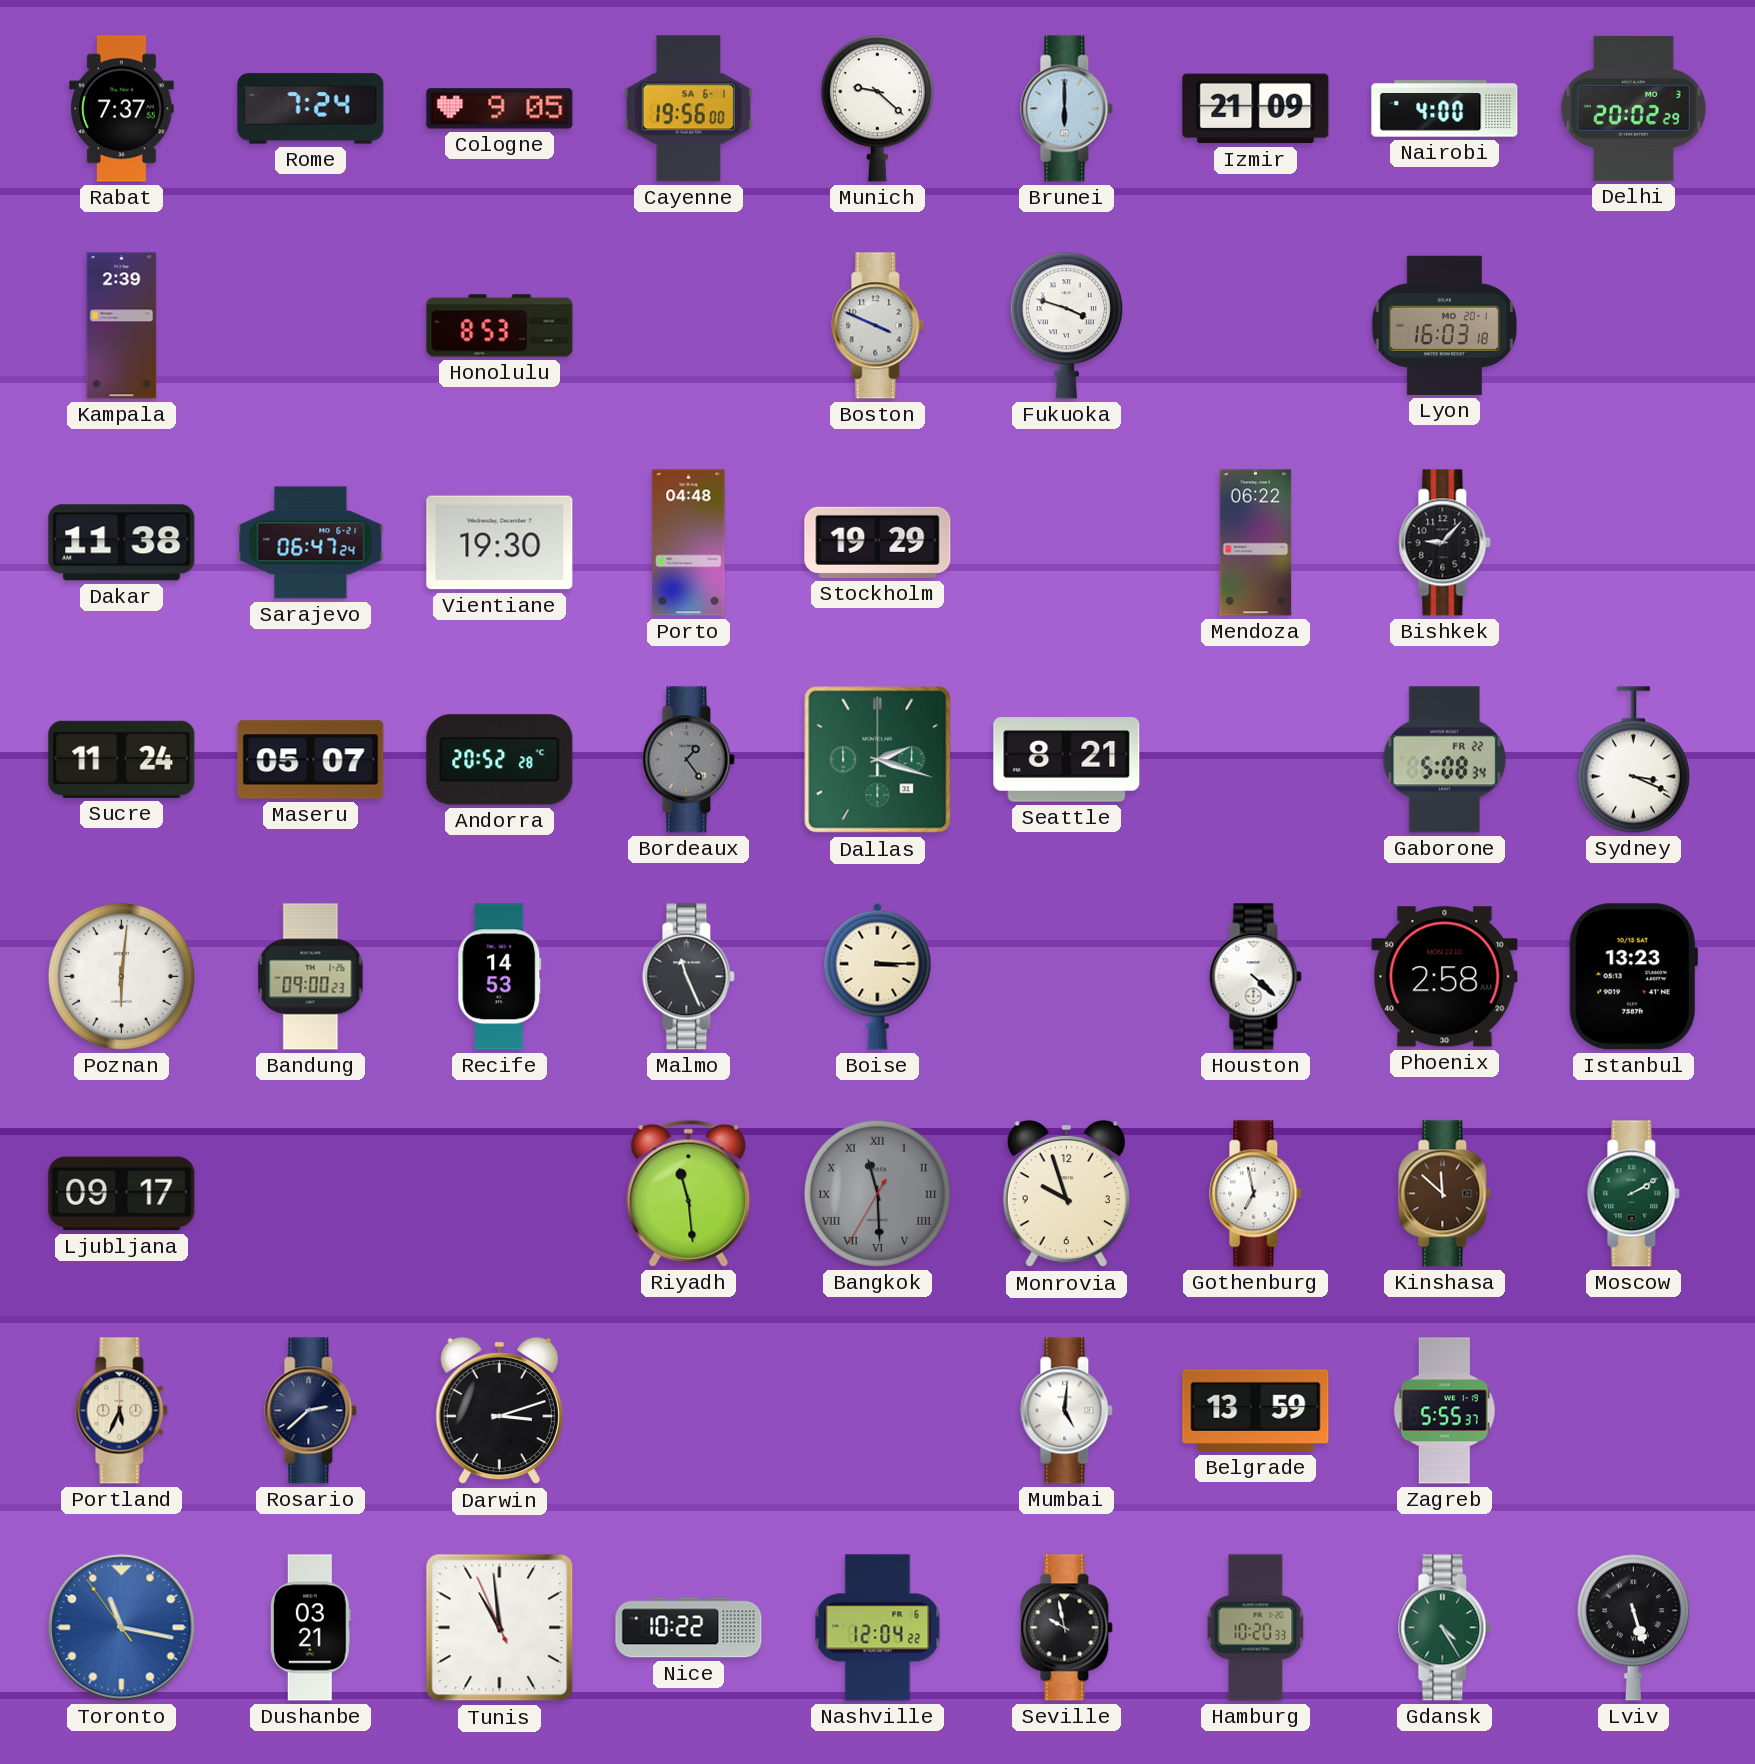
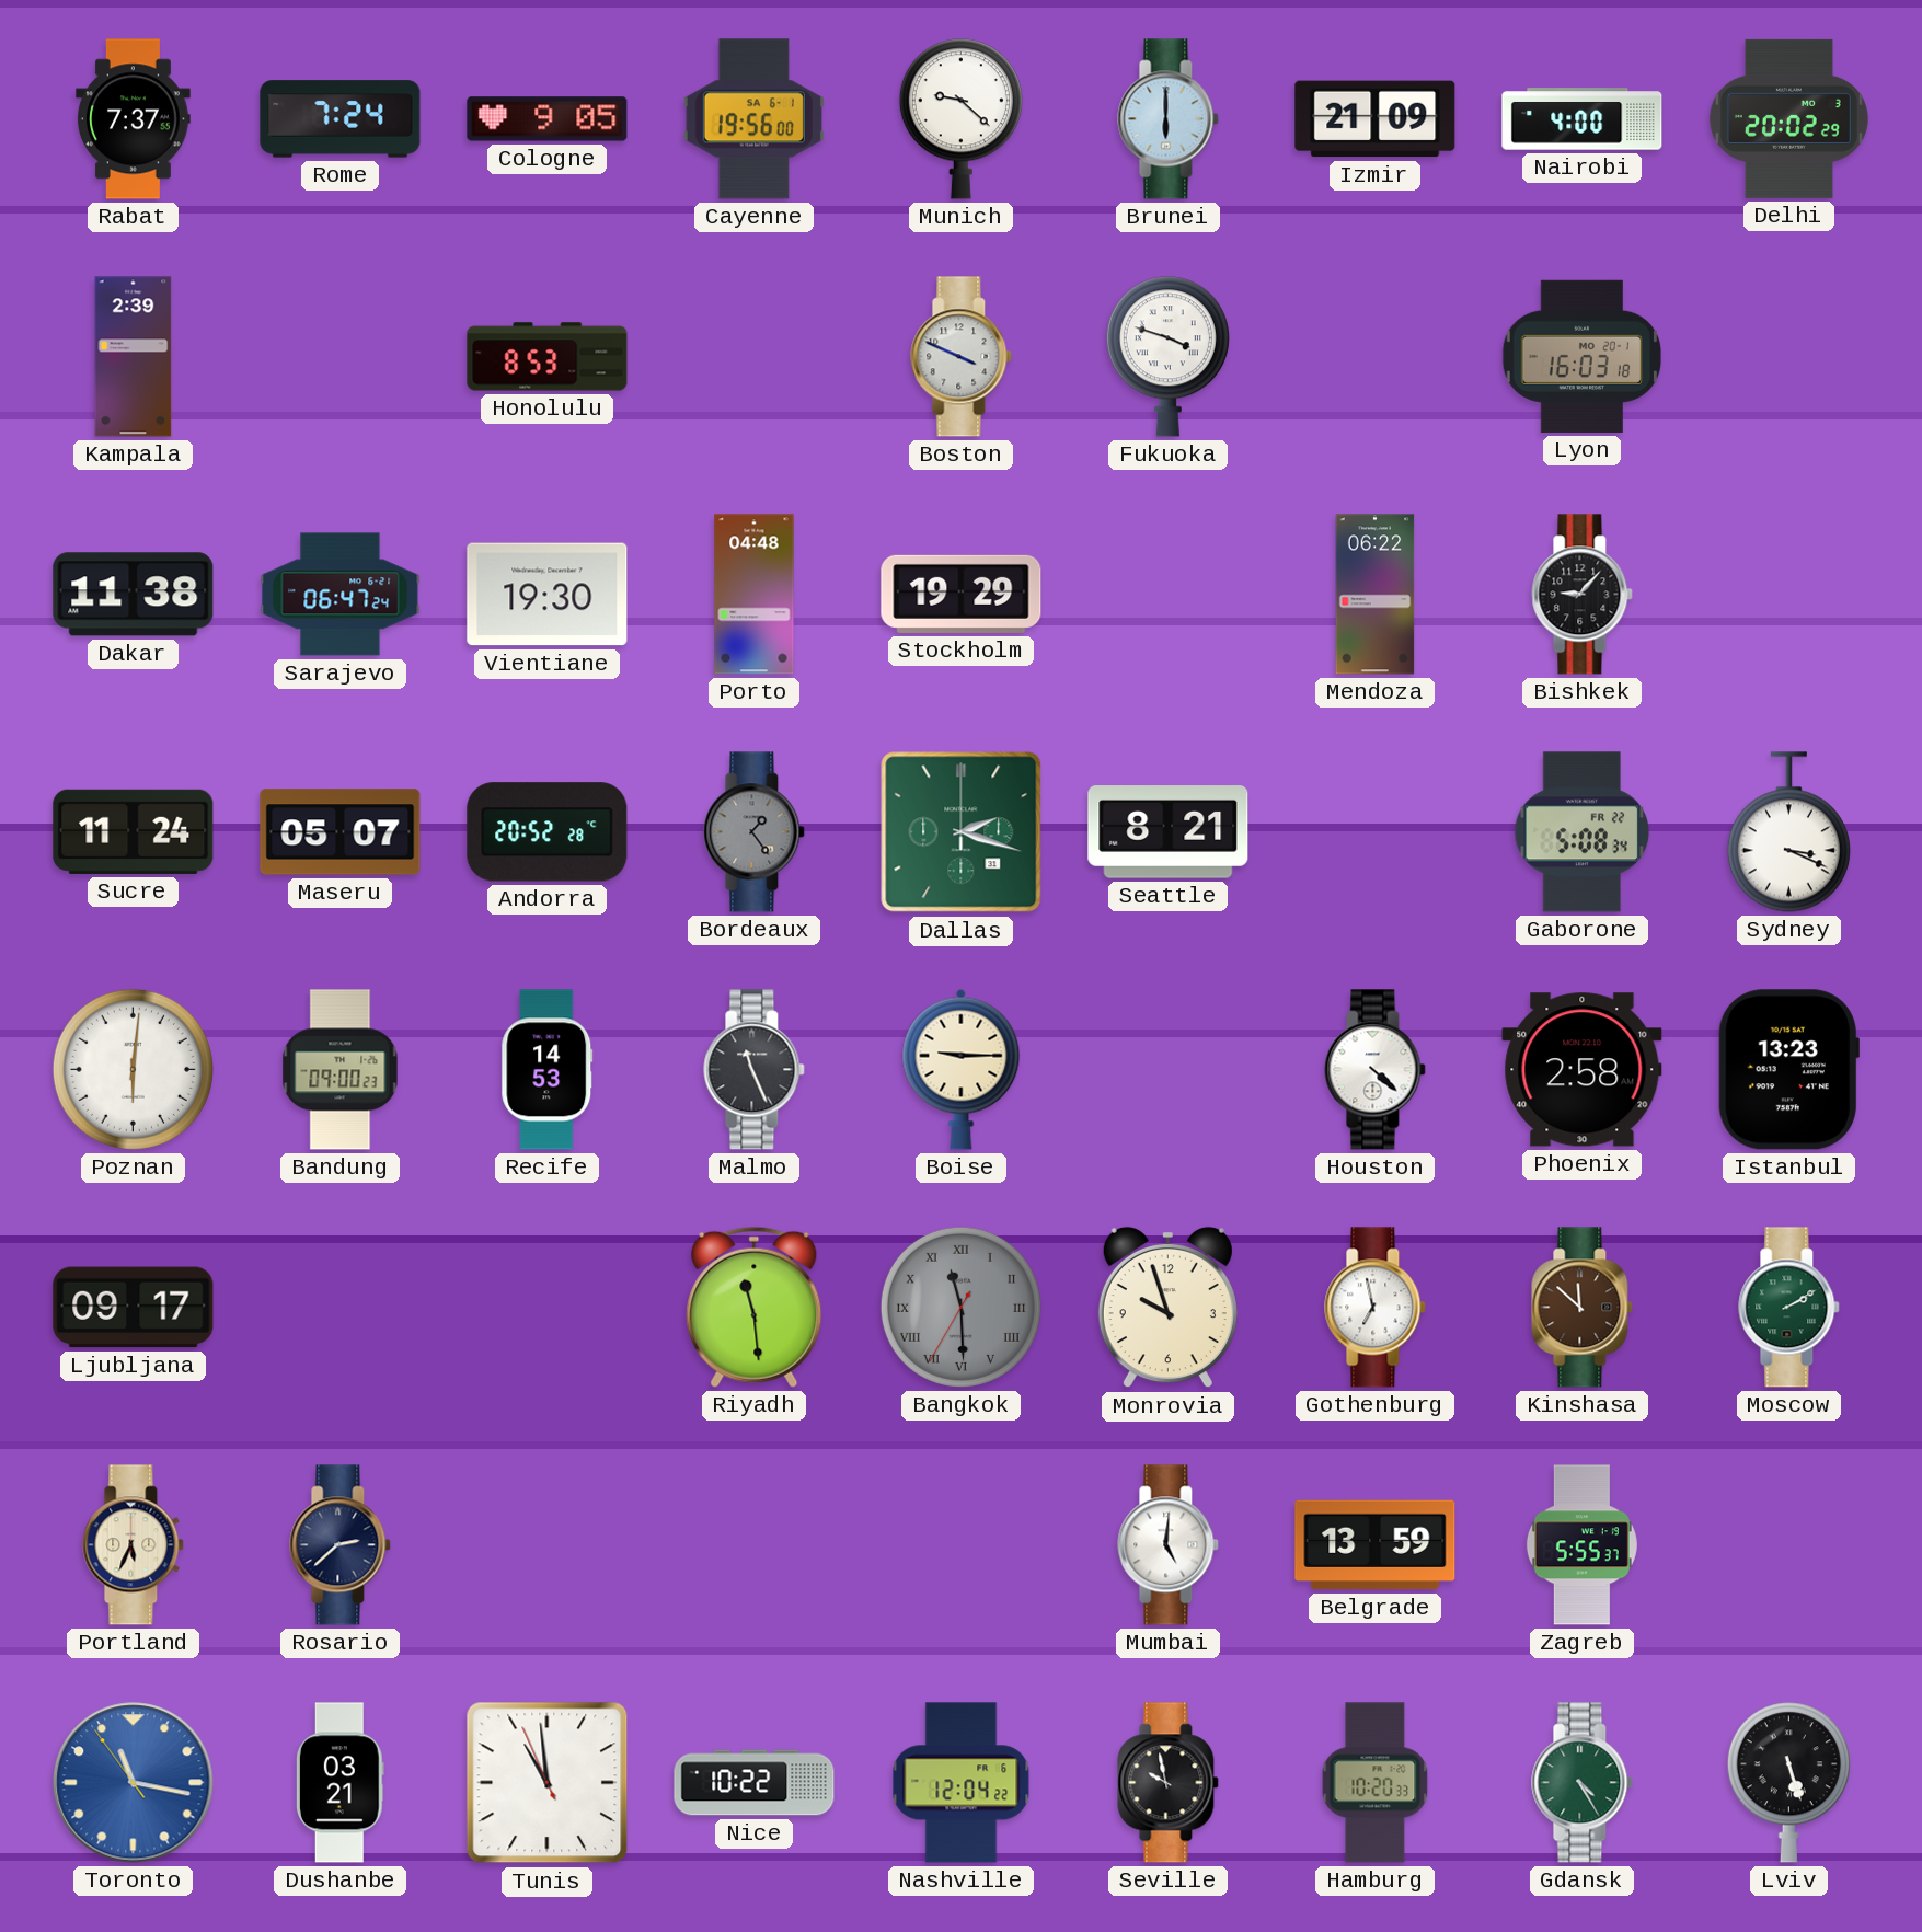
Boise: 3:15 -> 9:15
Darwin: 3:12 -> none
